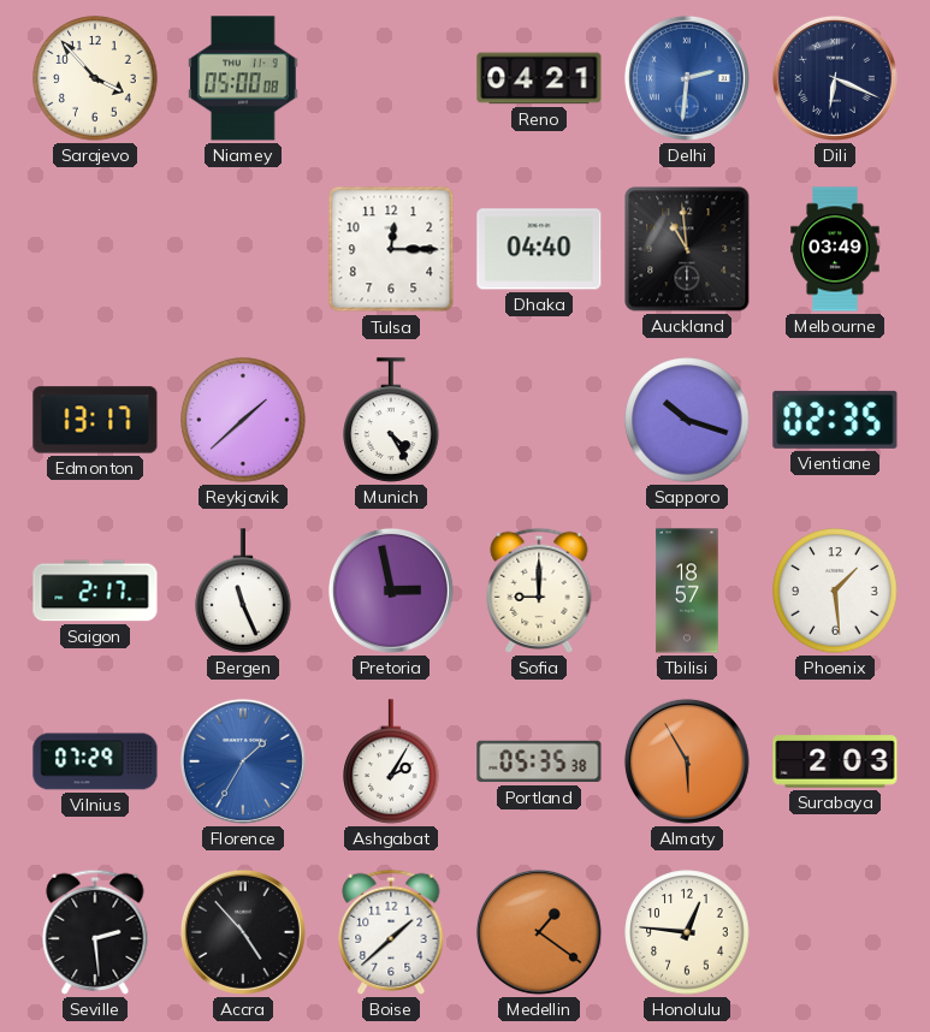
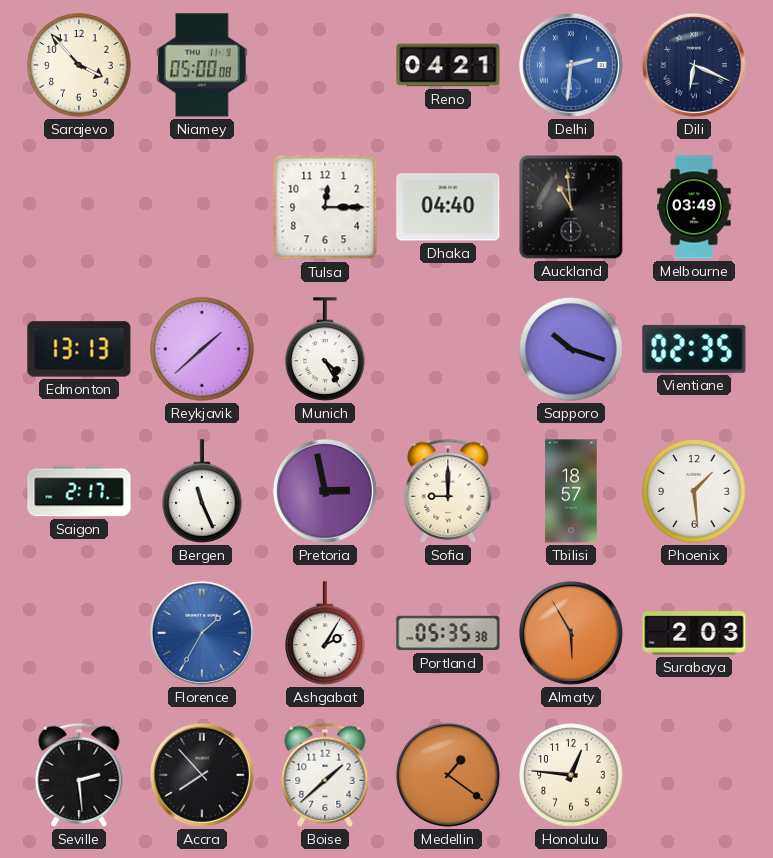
Edmonton: 13:17 -> 13:13
Vilnius: 07:29 -> none
Accra: 4:53 -> 7:53
